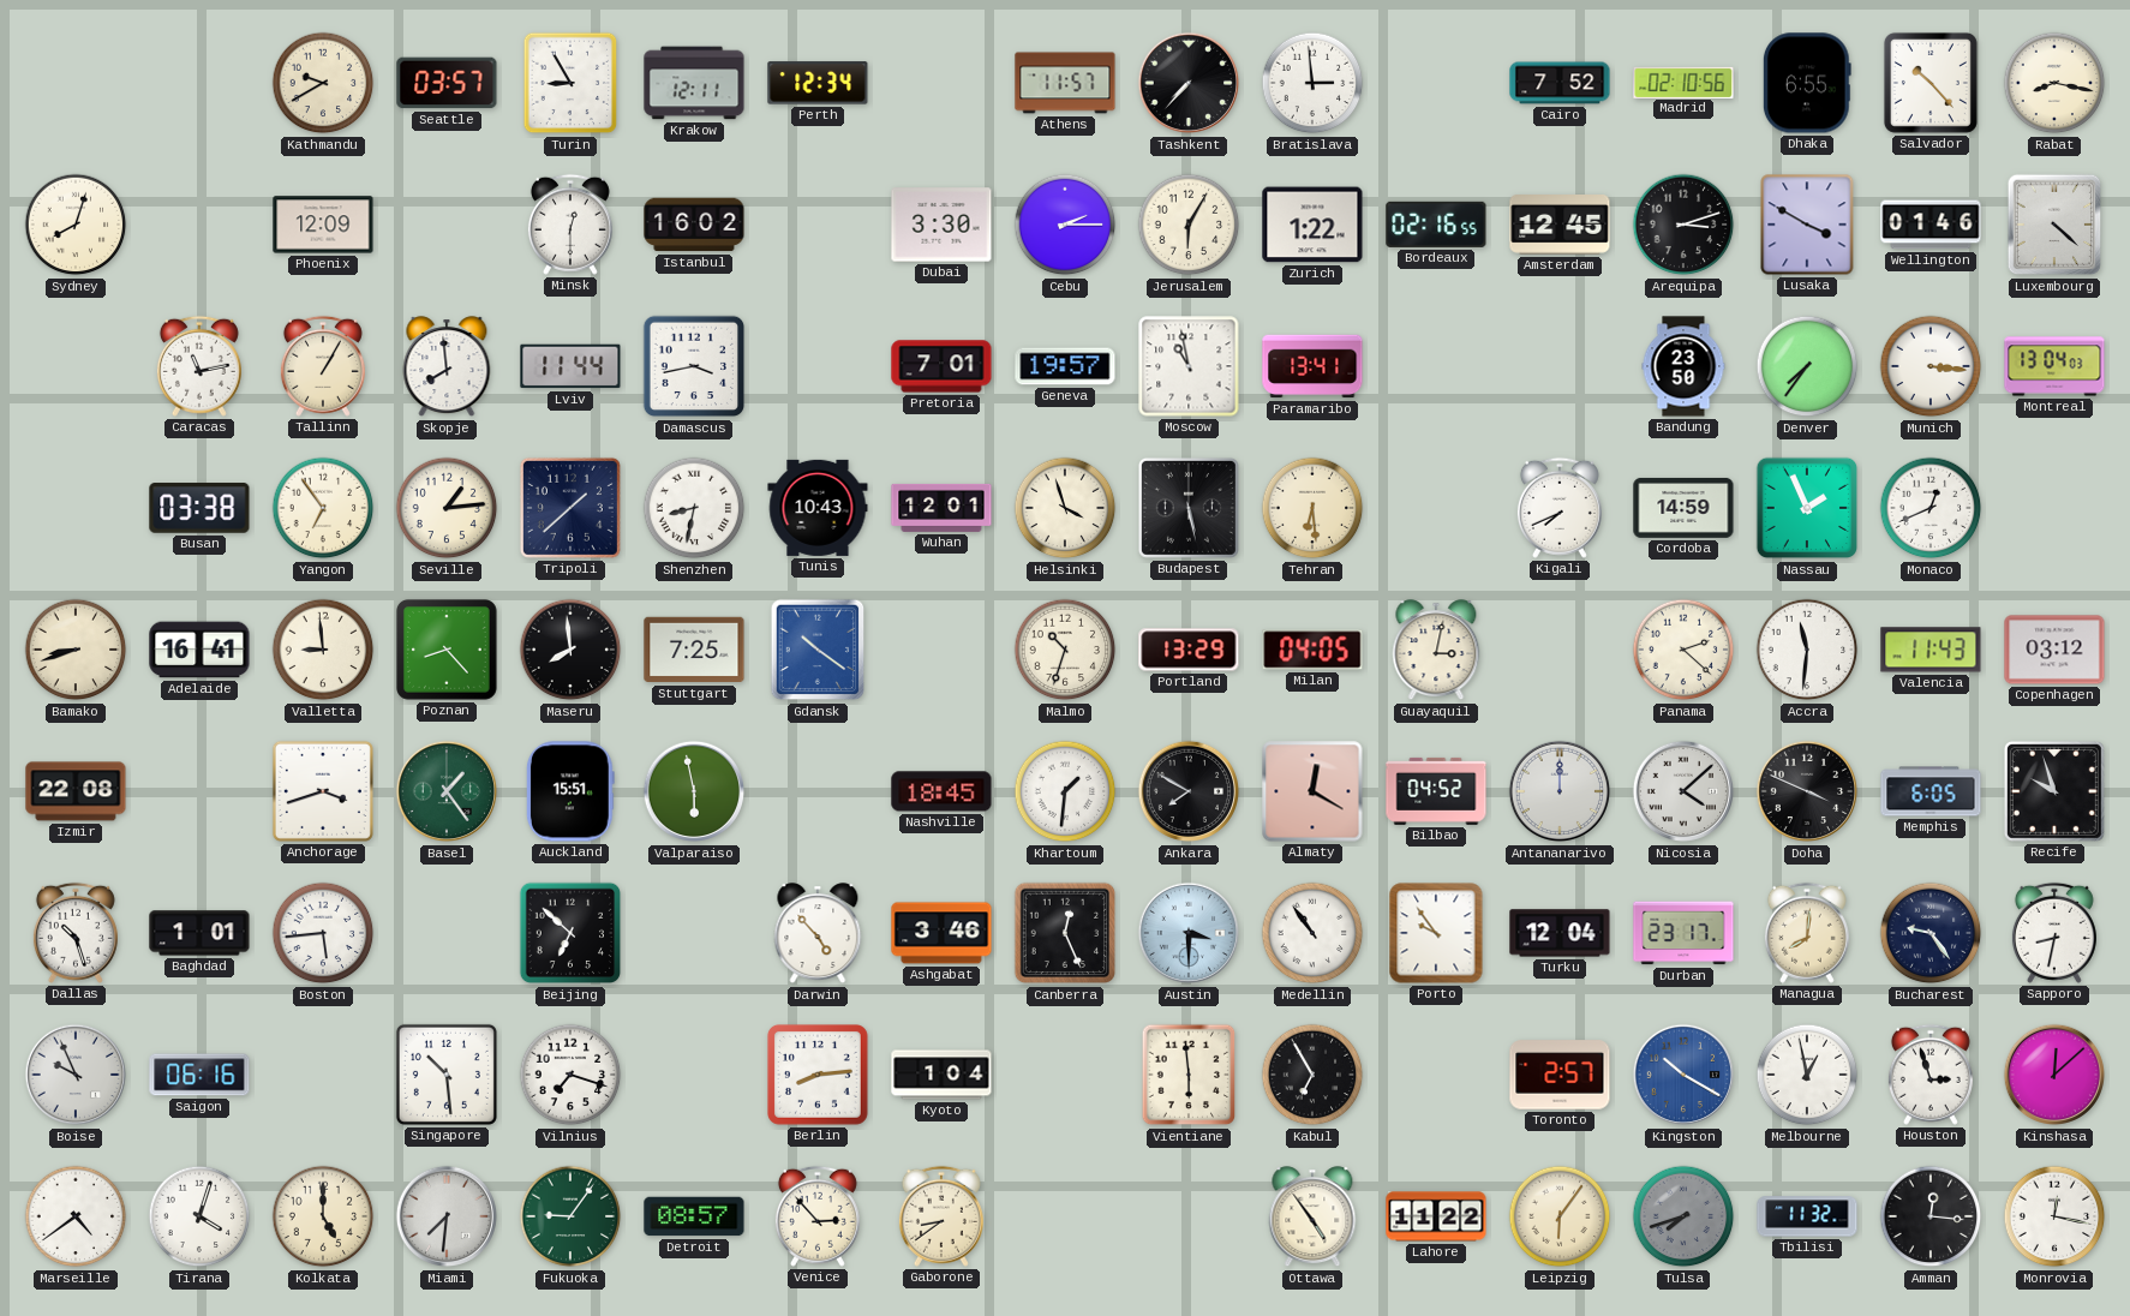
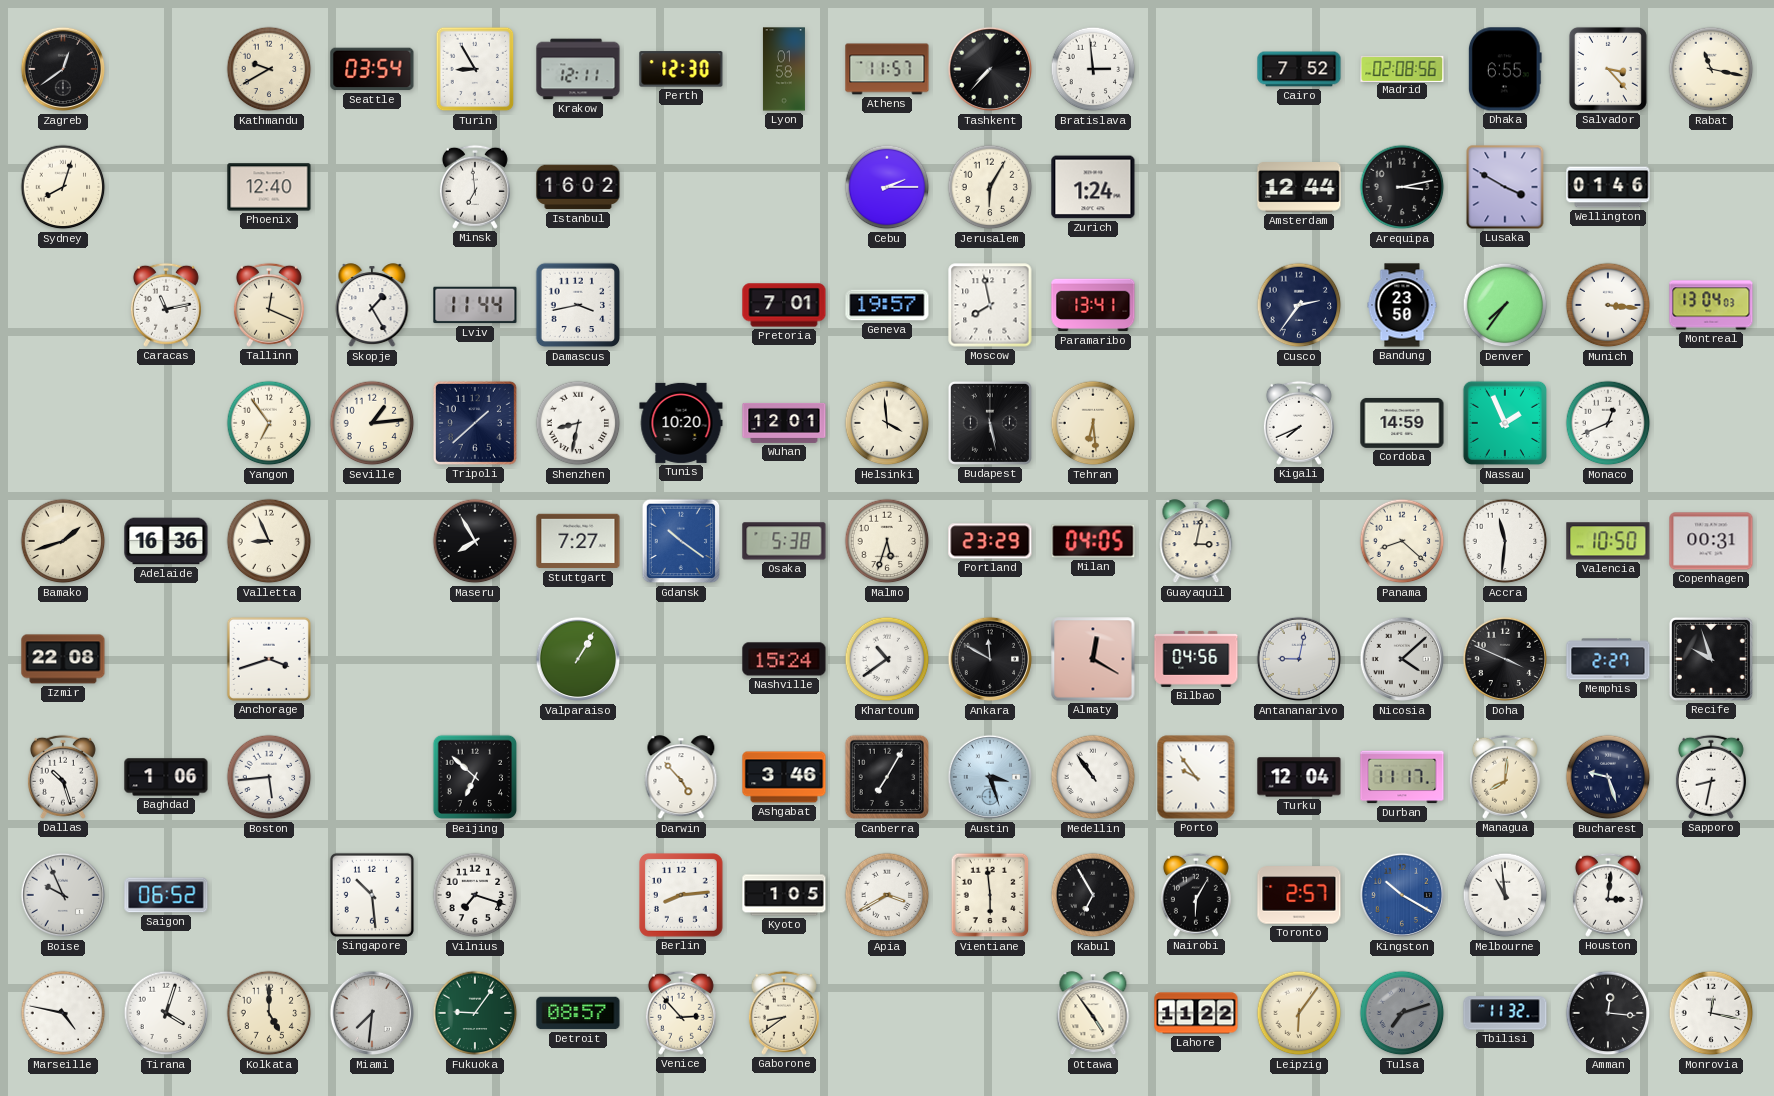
Zagreb: none -> 12:39
Seattle: 03:57 -> 03:54
Perth: 12:34 -> 12:30
Lyon: none -> 01:58
Madrid: 02:10 -> 02:08
Salvador: 10:23 -> 3:23
Rabat: 8:17 -> 11:17
Phoenix: 12:09 -> 12:40
Minsk: 12:30 -> 6:59
Dubai: 3:30 -> none
Zurich: 1:22 -> 1:24
Bordeaux: 02:16 -> none
Amsterdam: 12:45 -> 12:44
Arequipa: 3:12 -> 3:13
Luxembourg: 4:22 -> none
Tallinn: 1:05 -> 12:19
Skopje: 7:59 -> 1:25
Moscow: 10:58 -> 7:58
Cusco: none -> 2:36
Busan: 03:38 -> none
Tunis: 10:43 -> 10:20
Helsinki: 3:57 -> 3:59
Bamako: 8:42 -> 1:42
Adelaide: 16:41 -> 16:36
Valletta: 8:59 -> 8:56
Poznan: 8:23 -> none
Maseru: 7:59 -> 7:55
Stuttgart: 7:25 -> 7:27
Osaka: none -> 5:38
Malmo: 10:33 -> 5:33
Portland: 13:29 -> 23:29
Panama: 2:22 -> 8:22
Valencia: 11:43 -> 10:50
Copenhagen: 03:12 -> 00:31
Basel: 1:24 -> none
Auckland: 15:51 -> none
Valparaiso: 5:58 -> 1:05
Nashville: 18:45 -> 15:24
Khartoum: 1:31 -> 10:39
Ankara: 7:50 -> 11:50
Bilbao: 04:52 -> 04:56
Antananarivo: 12:00 -> 9:02
Memphis: 6:05 -> 2:27
Baghdad: 1:01 -> 1:06
Canberra: 12:26 -> 7:05
Austin: 3:30 -> 3:27
Durban: 23:17 -> 11:17
Bucharest: 9:24 -> 9:27
Saigon: 06:16 -> 06:52
Kyoto: 1:04 -> 1:05
Apia: none -> 3:40
Nairobi: none -> 6:05
Melbourne: 12:58 -> 10:59
Houston: 2:57 -> 3:01
Kinshasa: 12:08 -> none
Marseille: 4:39 -> 4:47
Tulsa: 7:42 -> 7:12
